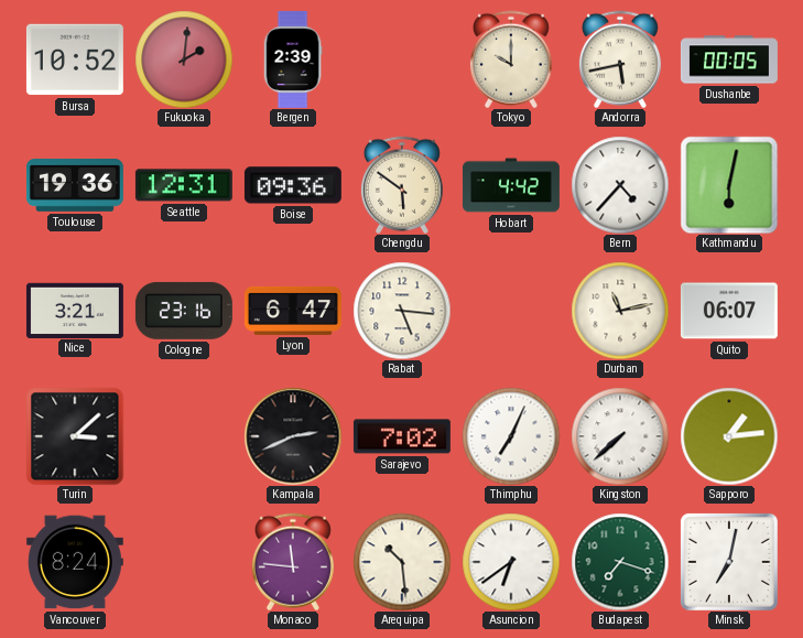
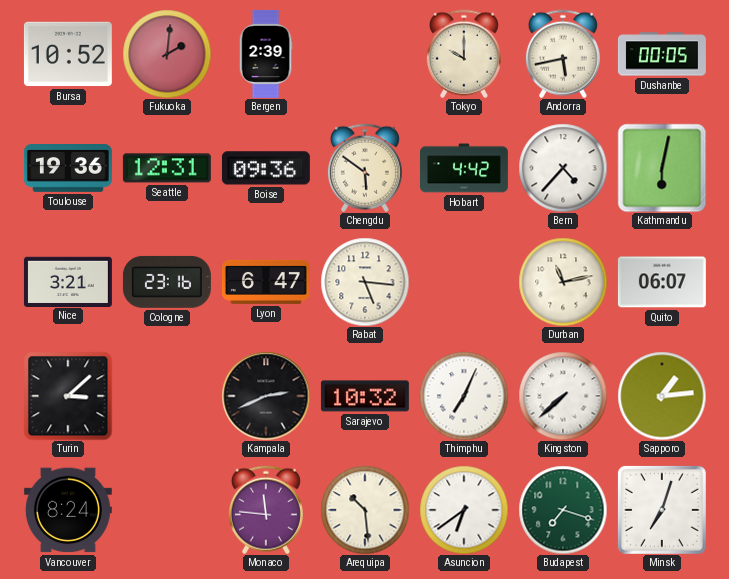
Sarajevo: 7:02 -> 10:32
Minsk: 7:02 -> 7:03
